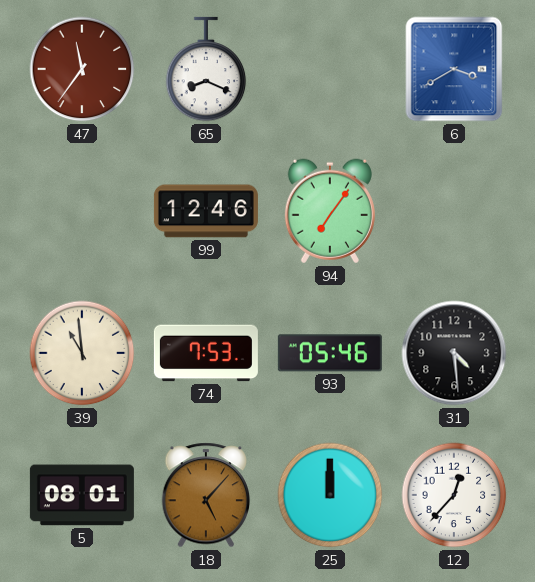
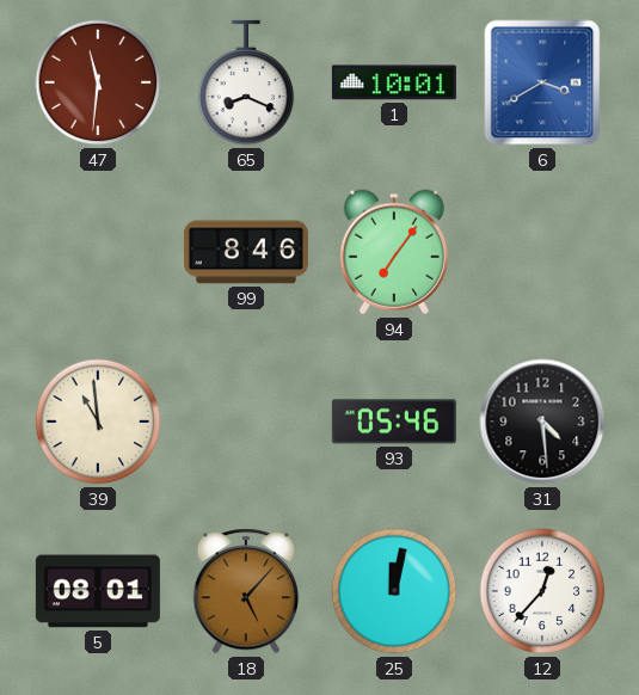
47: 11:36 -> 11:31
1: none -> 10:01
99: 12:46 -> 8:46
74: 7:53 -> none
25: 12:00 -> 12:02
